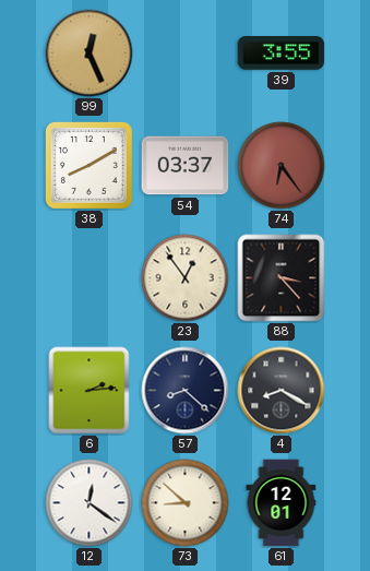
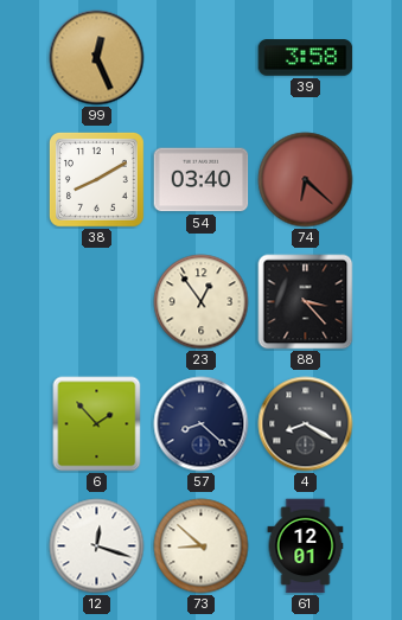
39: 3:55 -> 3:58
54: 03:37 -> 03:40
74: 6:24 -> 6:22
6: 2:14 -> 1:53
12: 12:21 -> 12:18
